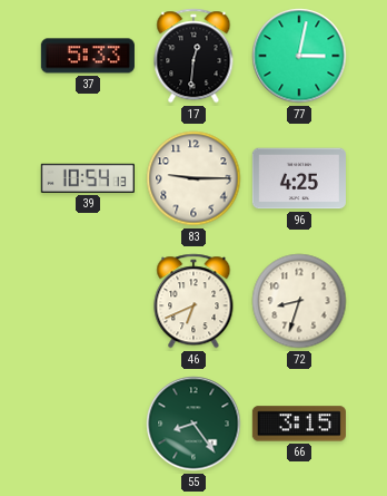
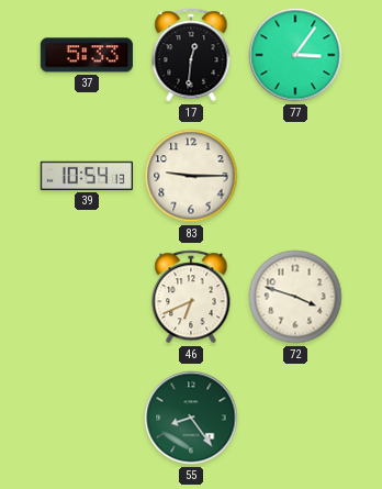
77: 3:02 -> 3:06
96: 4:25 -> none
72: 8:33 -> 3:48
66: 3:15 -> none
